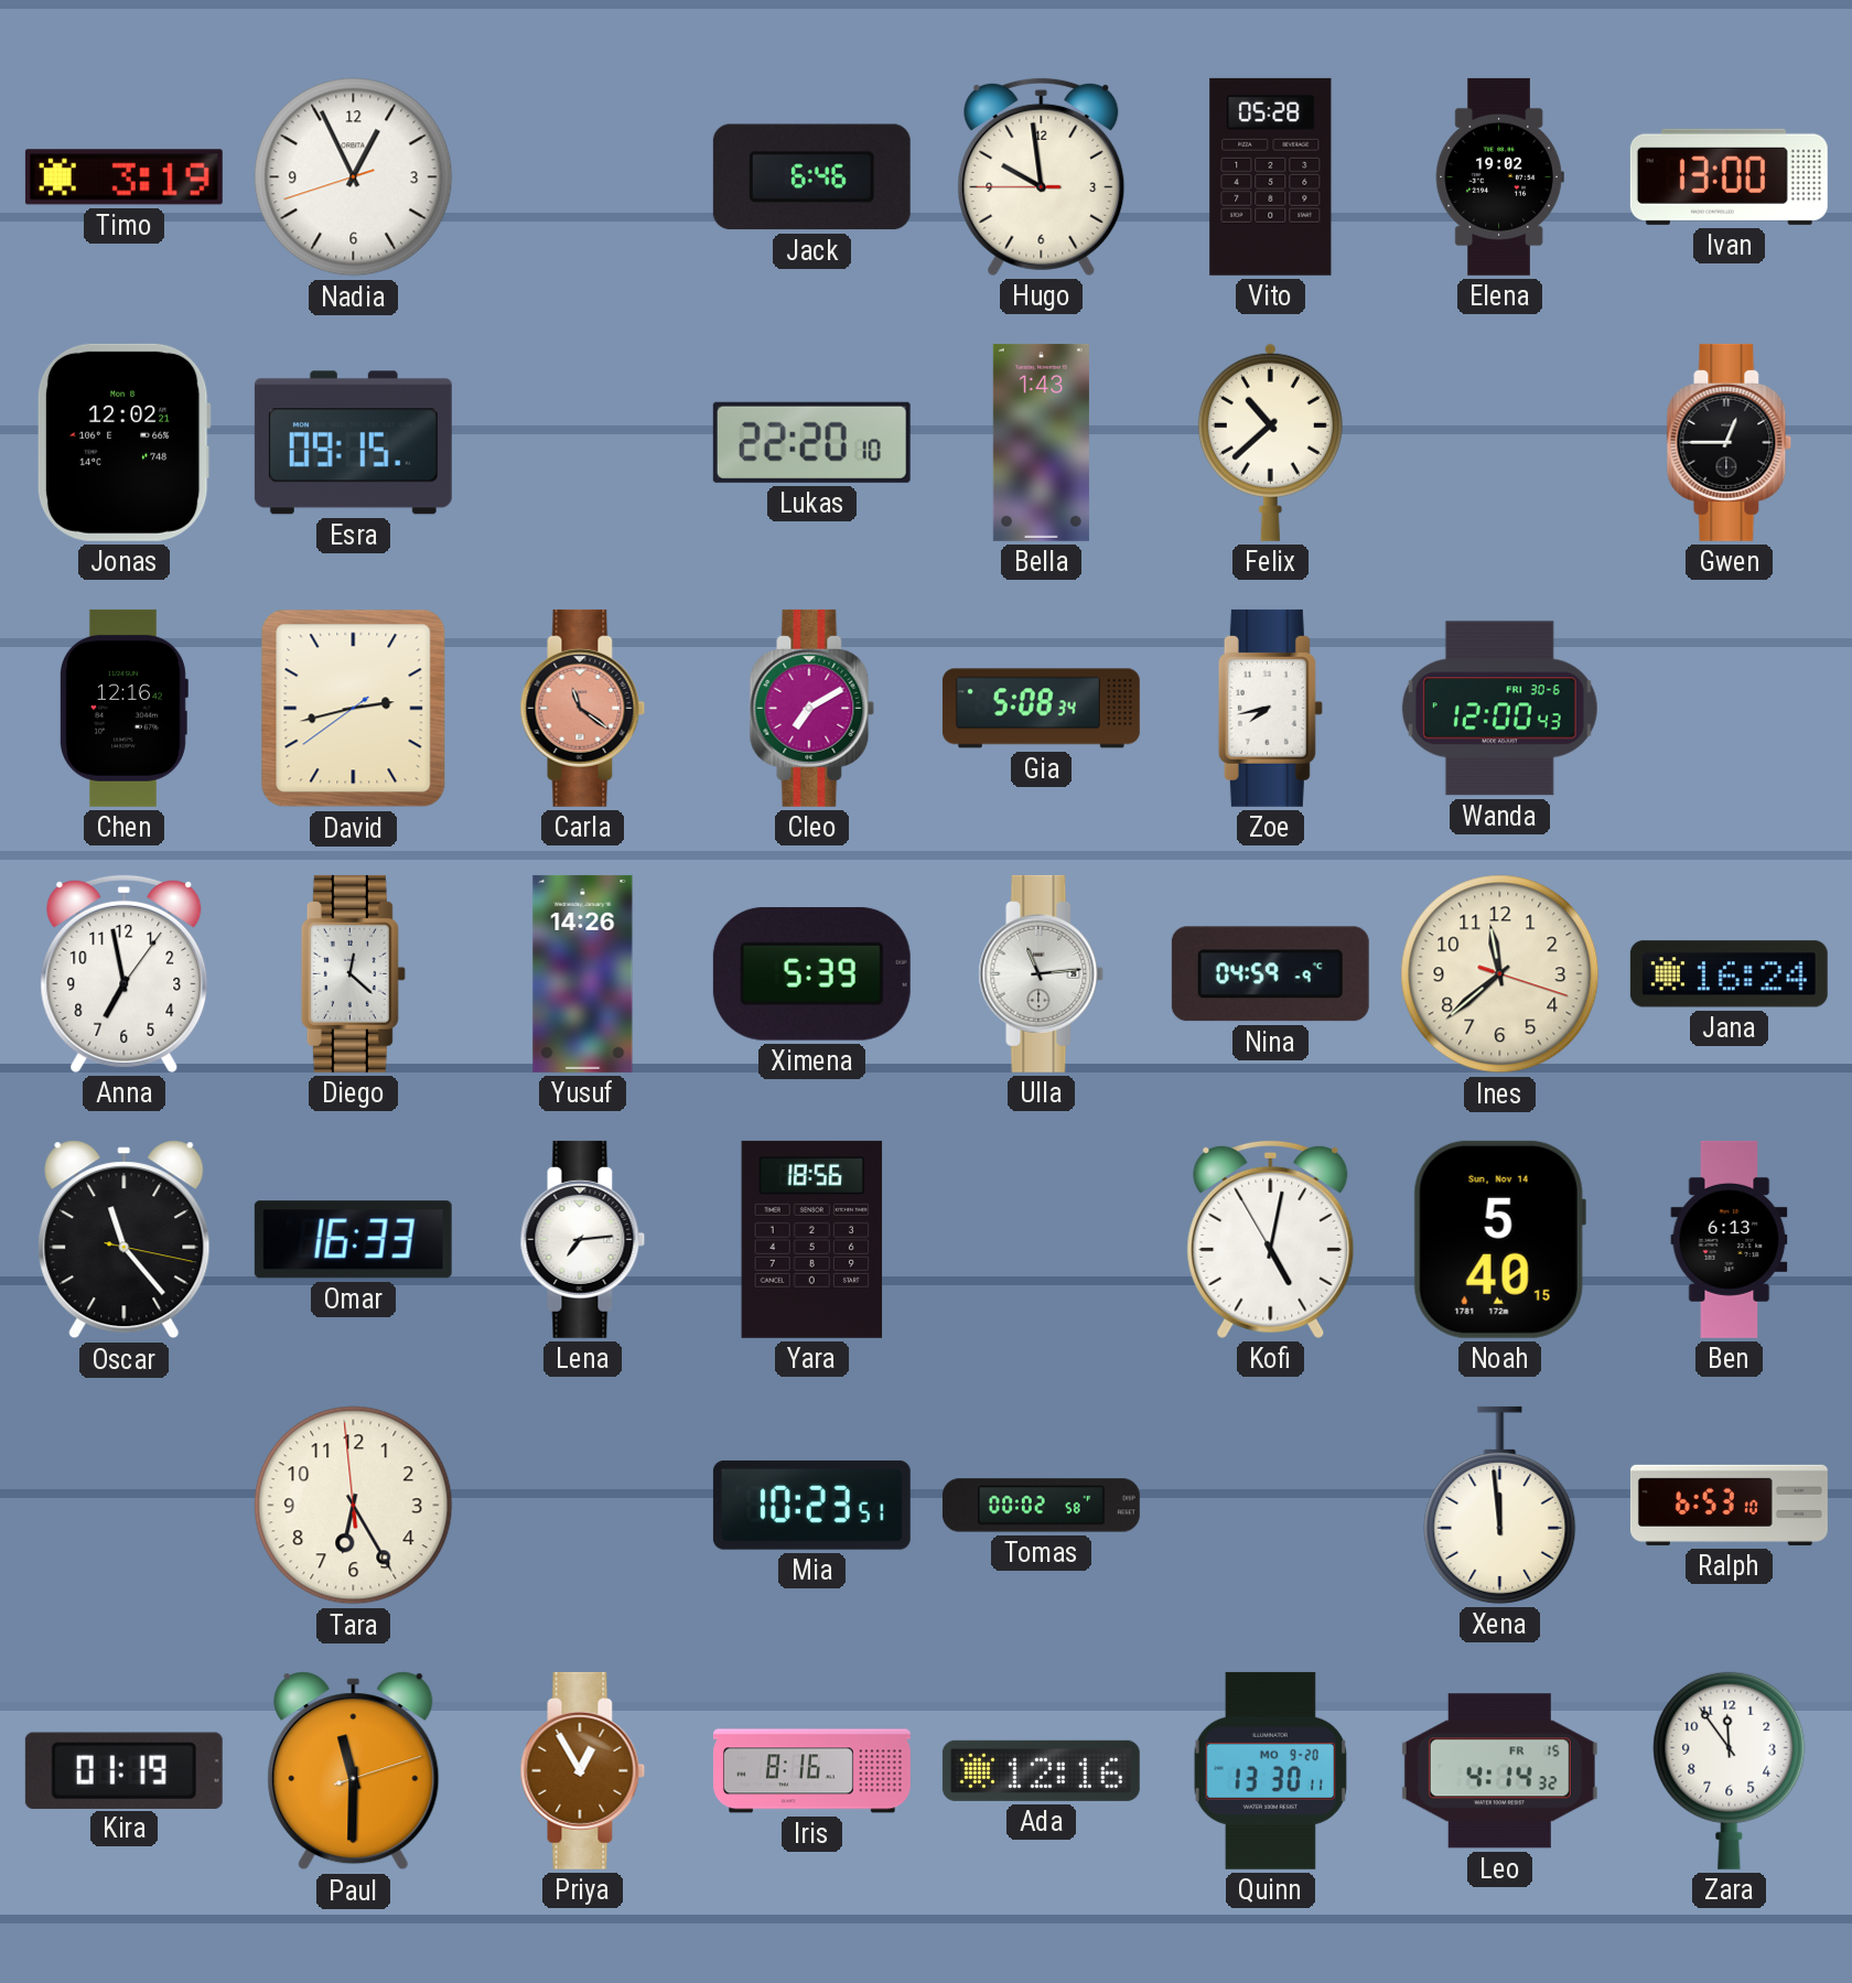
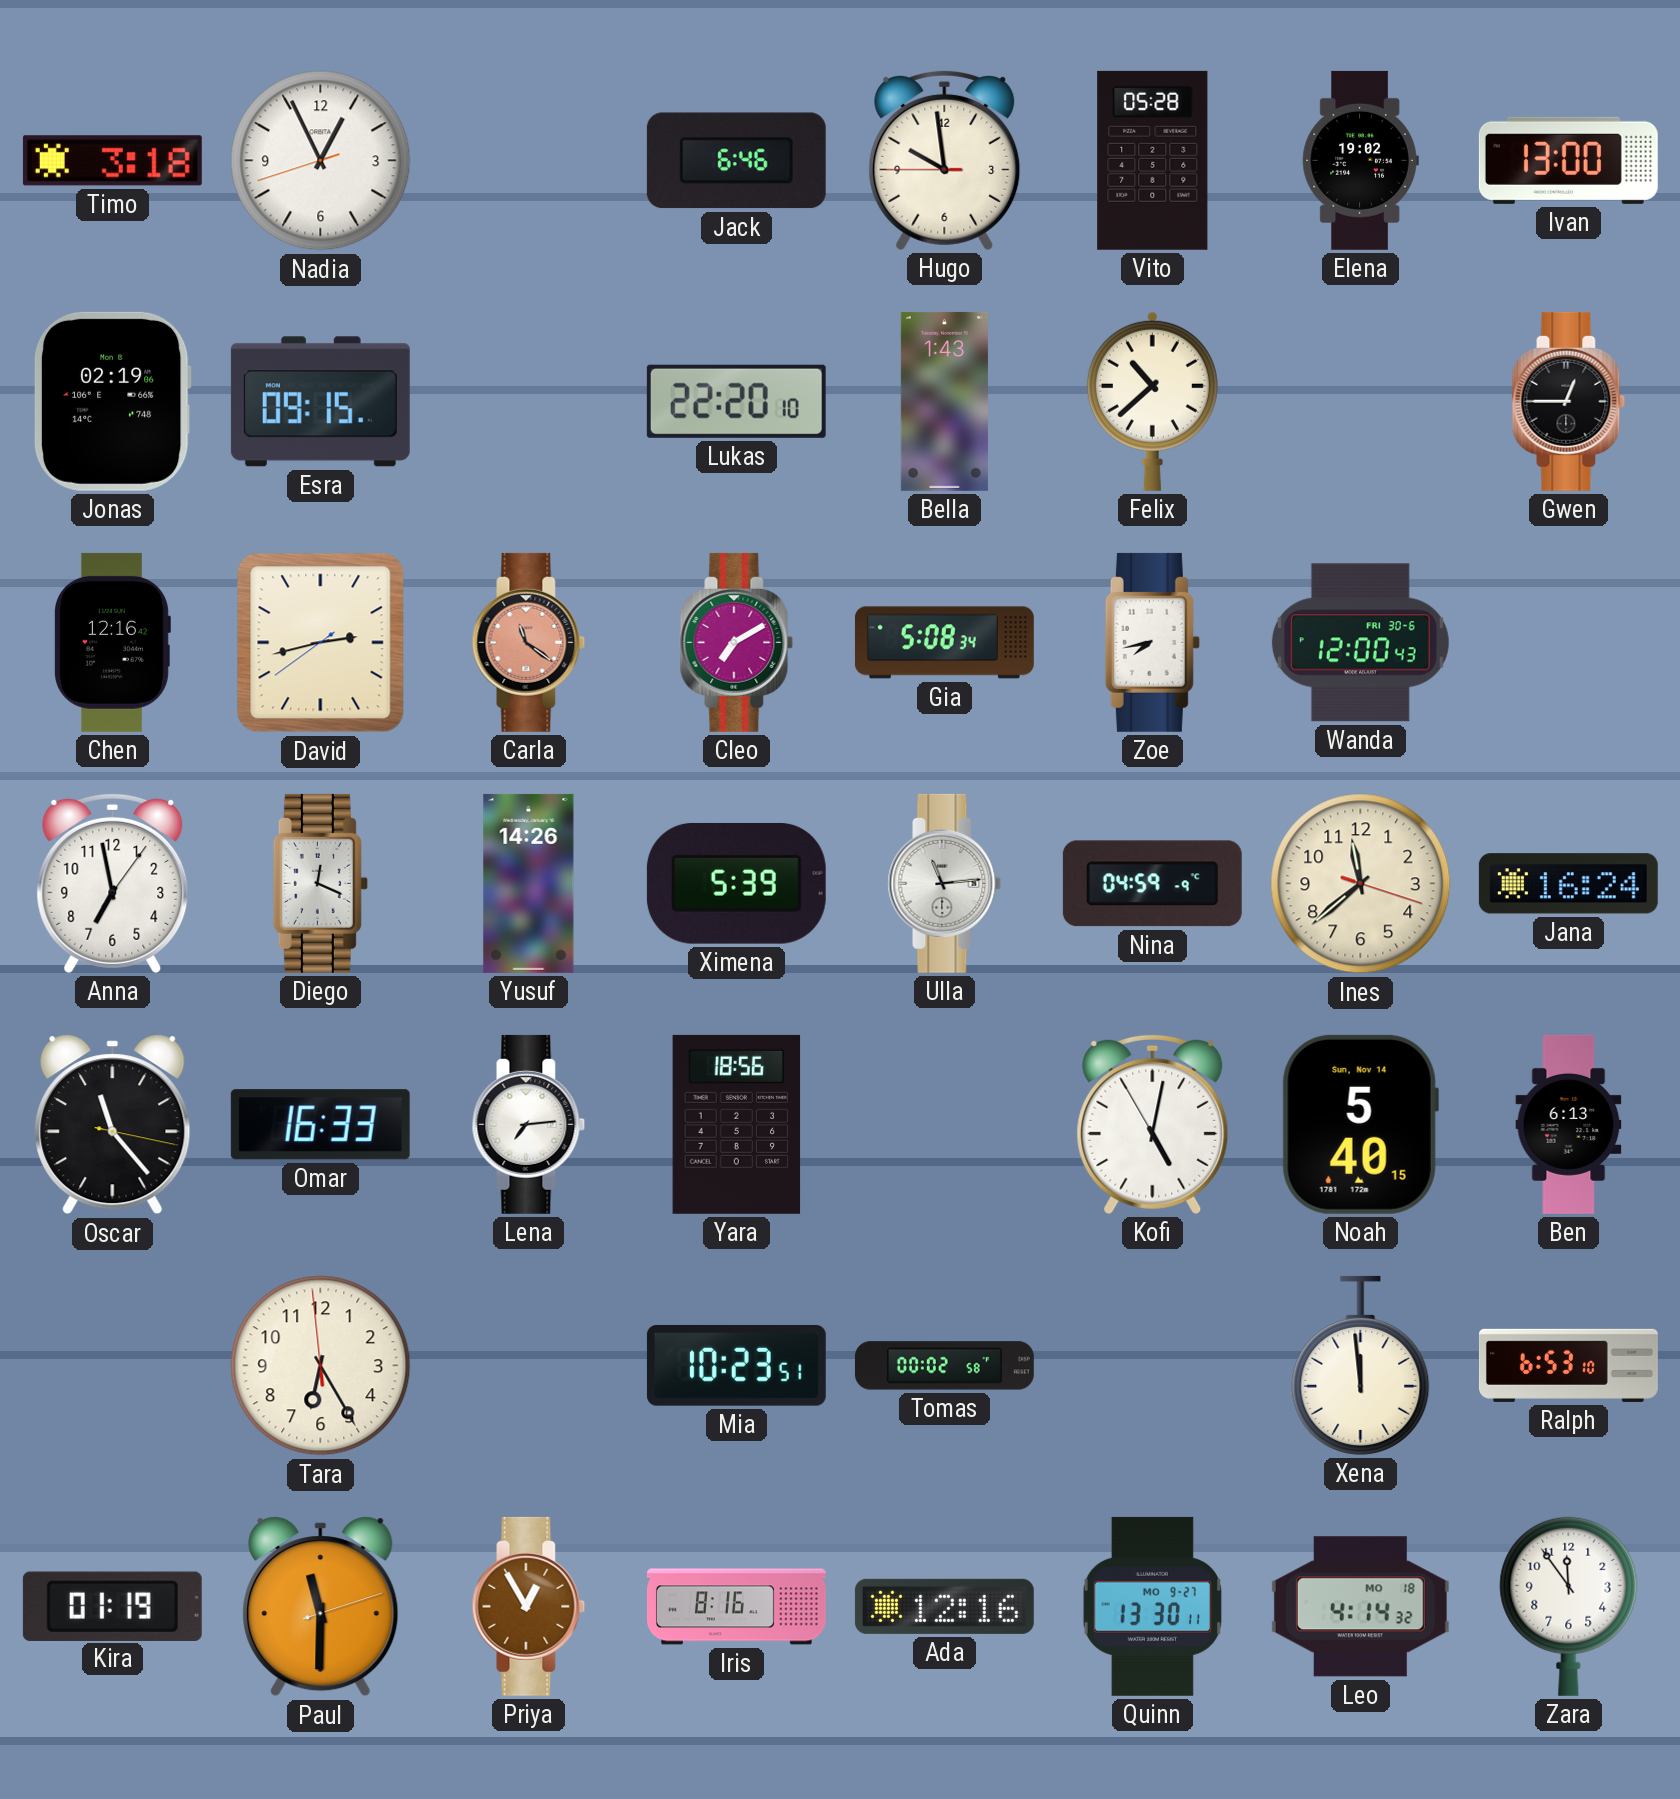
Timo: 3:19 -> 3:18
Jonas: 12:02 -> 02:19
Diego: 12:22 -> 12:19
Quinn date: MO 9-20 -> MO 9-27
Leo date: FR 15 -> MO 18
